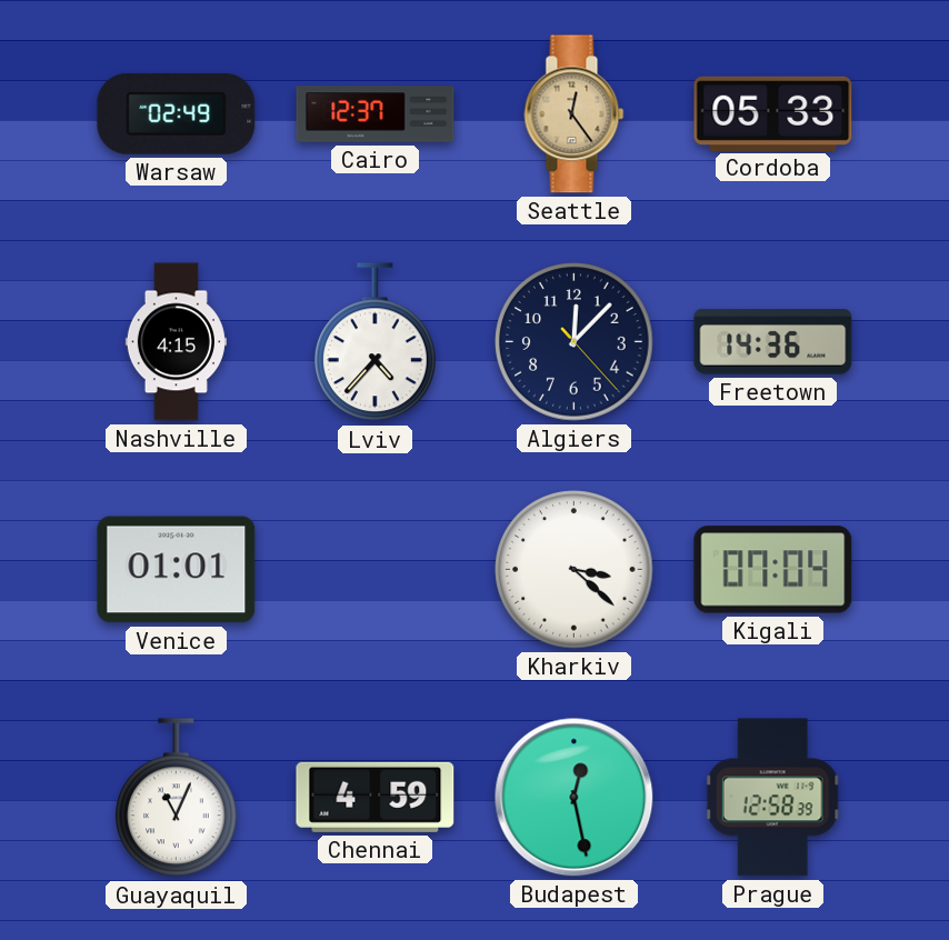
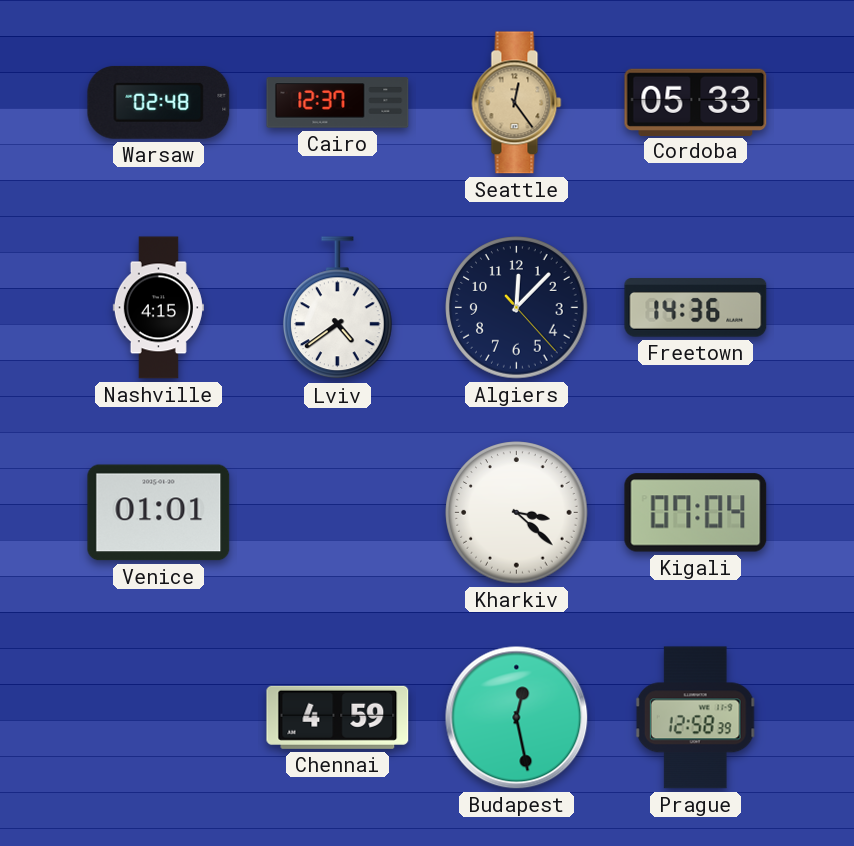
Warsaw: 02:49 -> 02:48
Lviv: 4:37 -> 4:39
Guayaquil: 11:04 -> none
